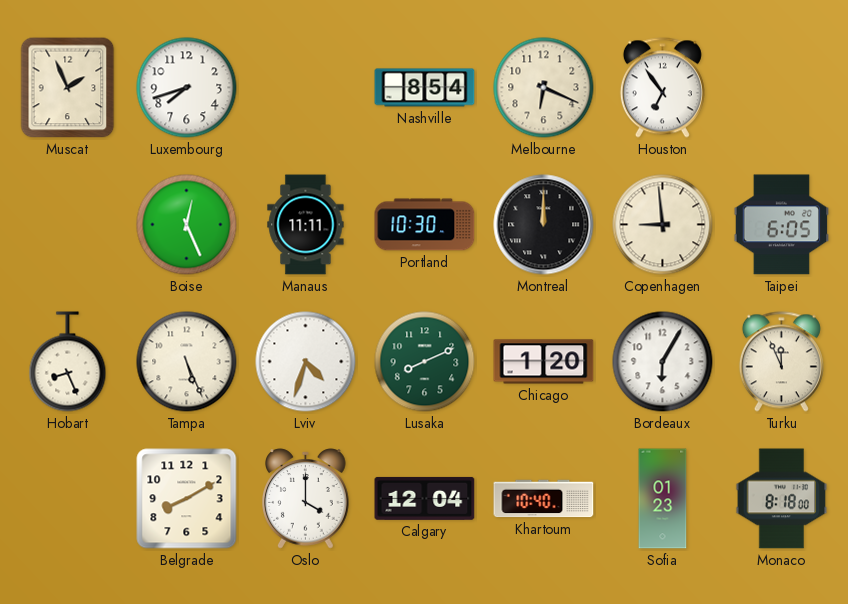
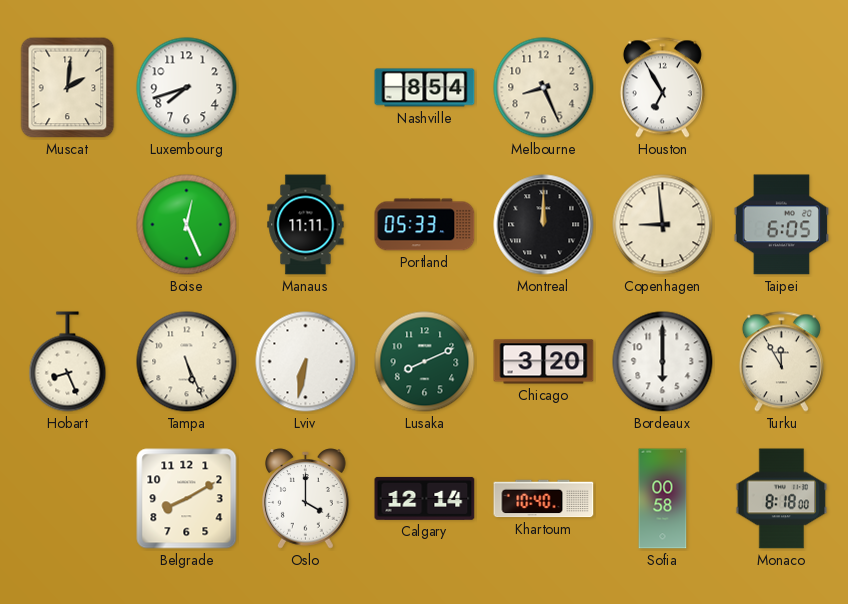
Muscat: 1:56 -> 2:01
Melbourne: 6:19 -> 8:26
Houston: 6:54 -> 6:55
Portland: 10:30 -> 05:33
Lviv: 4:33 -> 6:32
Chicago: 1:20 -> 3:20
Bordeaux: 6:05 -> 6:00
Turku: 11:56 -> 11:55
Calgary: 12:04 -> 12:14
Sofia: 01:23 -> 00:58
